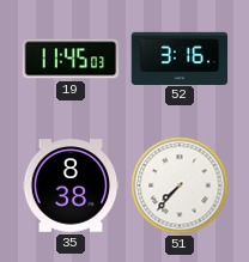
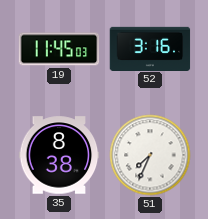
51: 7:37 -> 7:34
